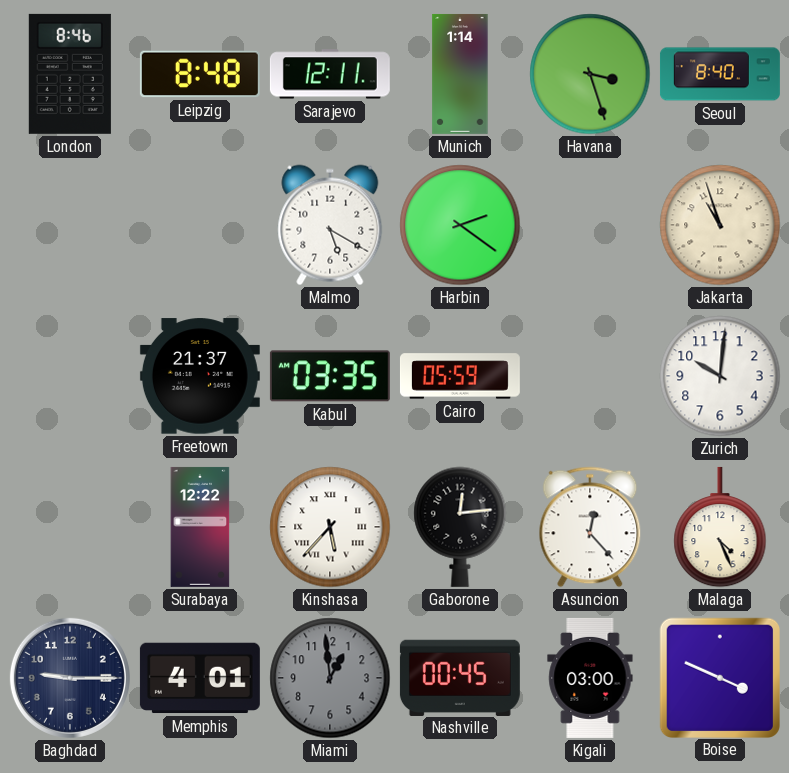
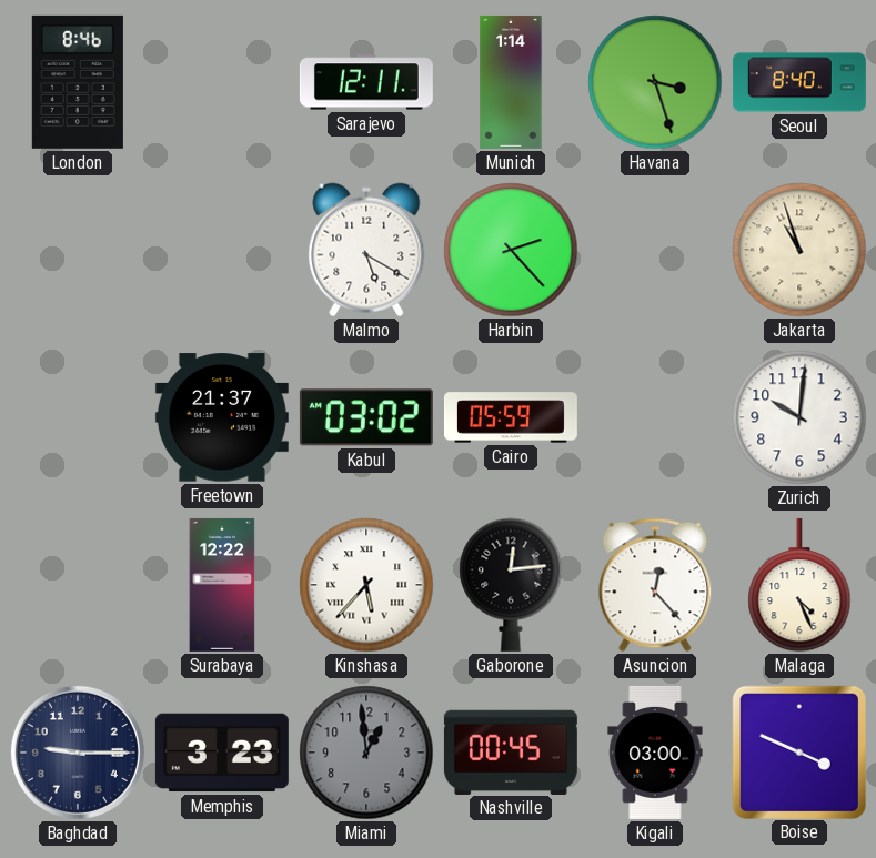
Leipzig: 8:48 -> none
Harbin: 2:21 -> 2:23
Kabul: 03:35 -> 03:02
Memphis: 4:01 -> 3:23
